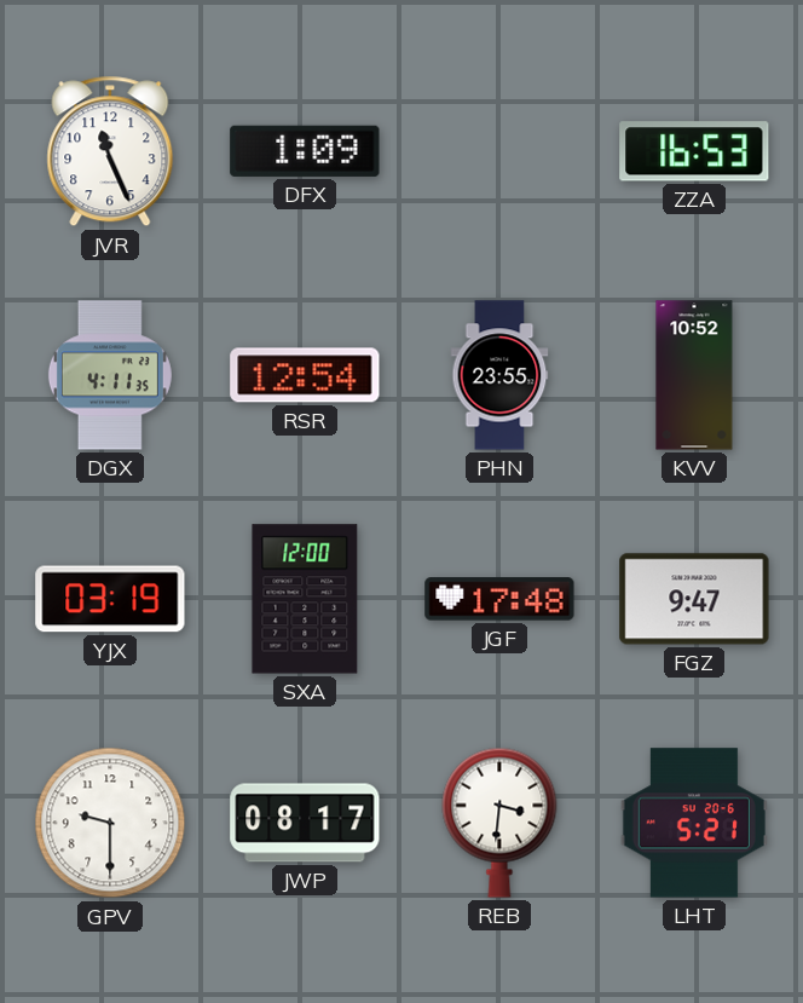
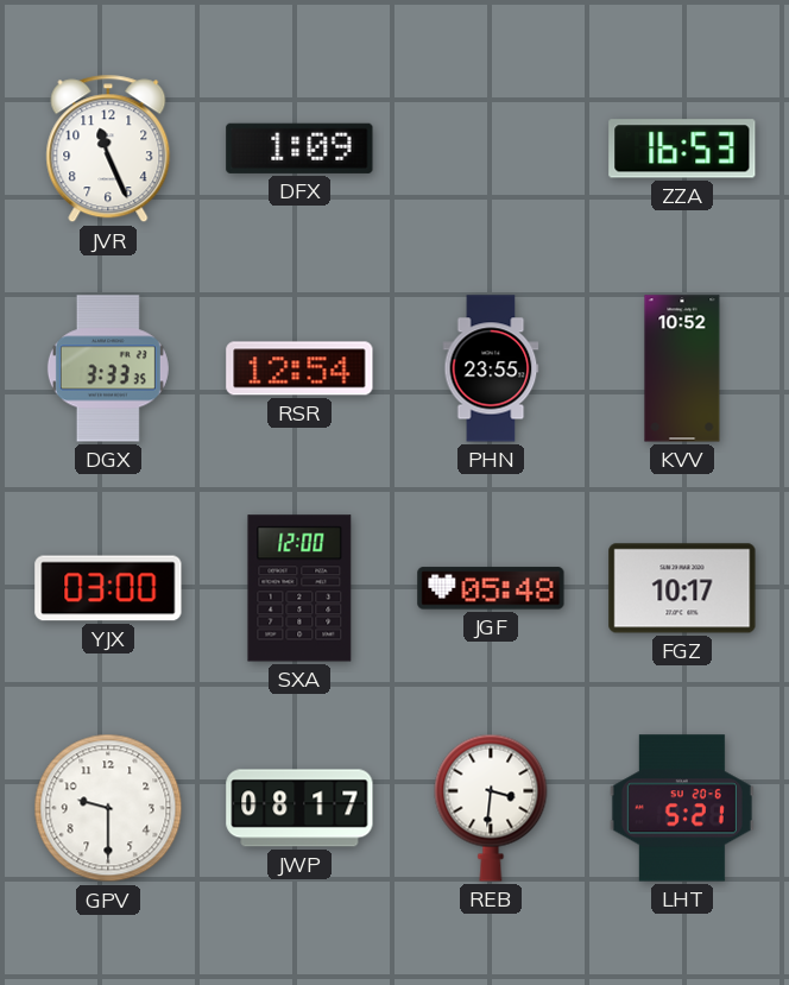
DGX: 4:11 -> 3:33
YJX: 03:19 -> 03:00
JGF: 17:48 -> 05:48
FGZ: 9:47 -> 10:17
